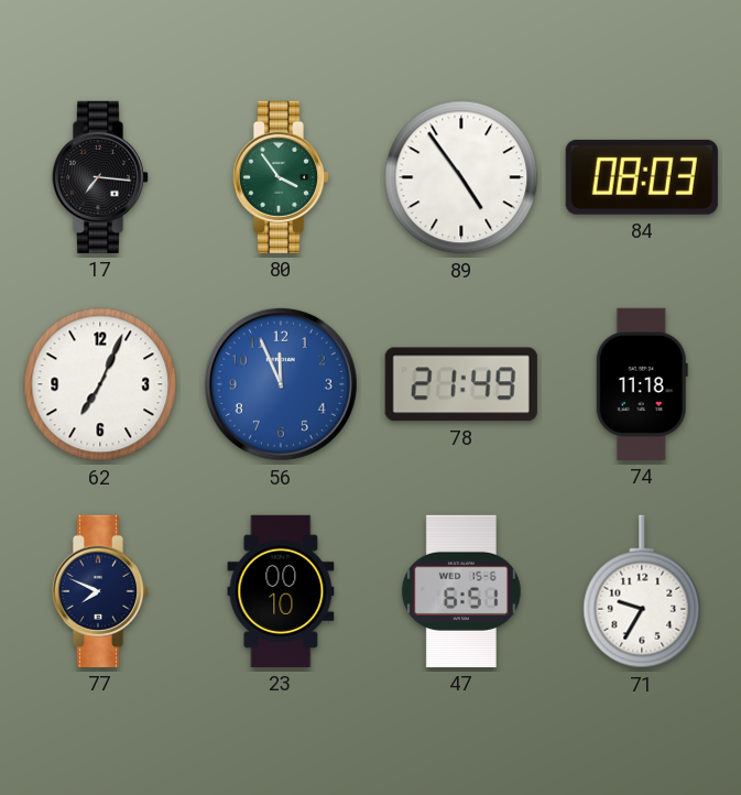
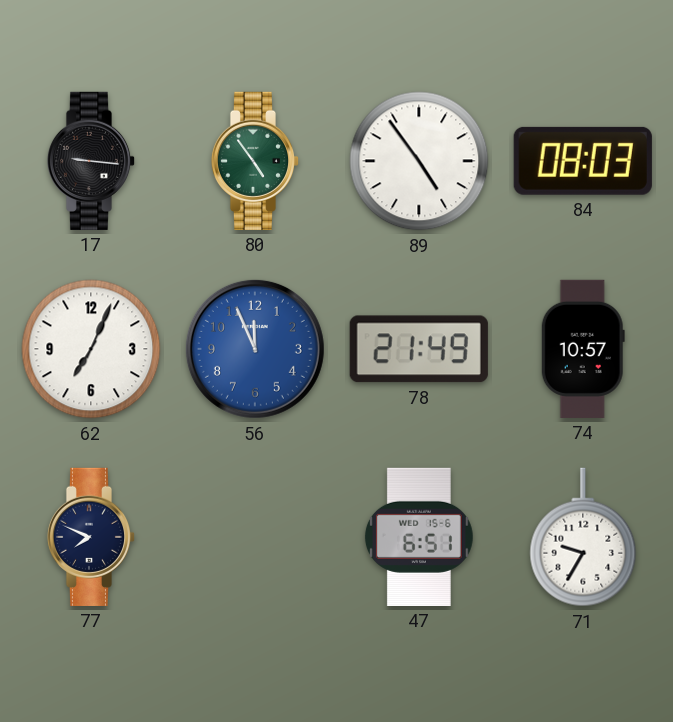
17: 7:16 -> 9:16
80: 3:54 -> 4:54
74: 11:18 -> 10:57
23: 00:10 -> none
